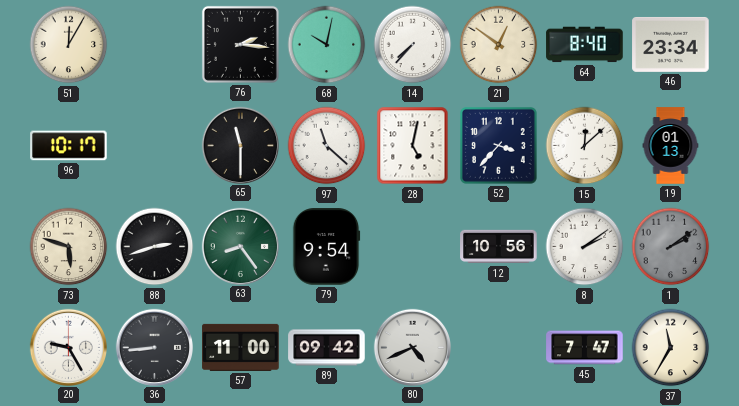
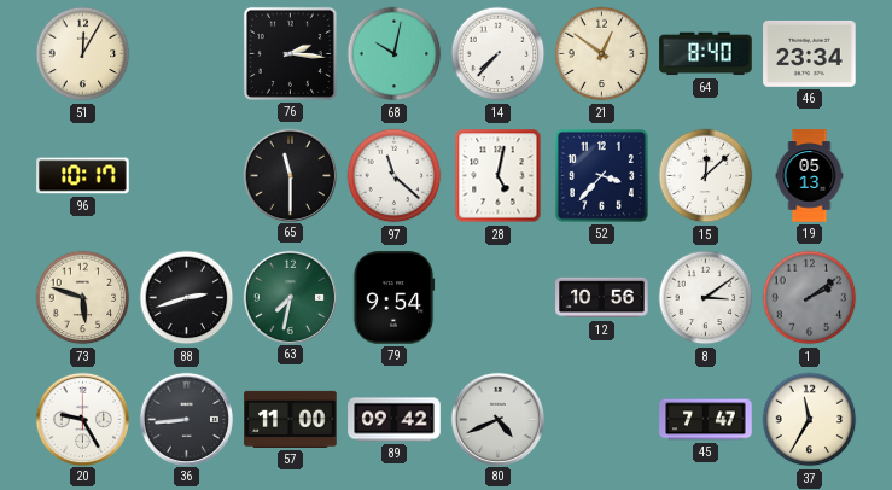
19: 01:13 -> 05:13
63: 8:24 -> 7:32
8: 2:09 -> 3:09
